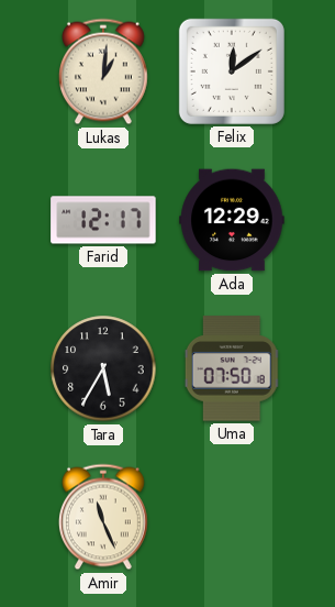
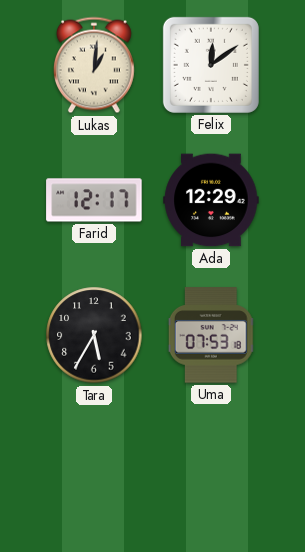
Uma: 07:50 -> 07:53
Amir: 11:26 -> none
